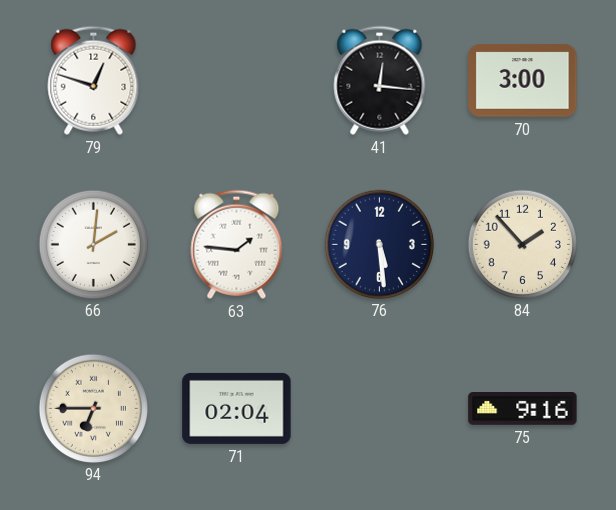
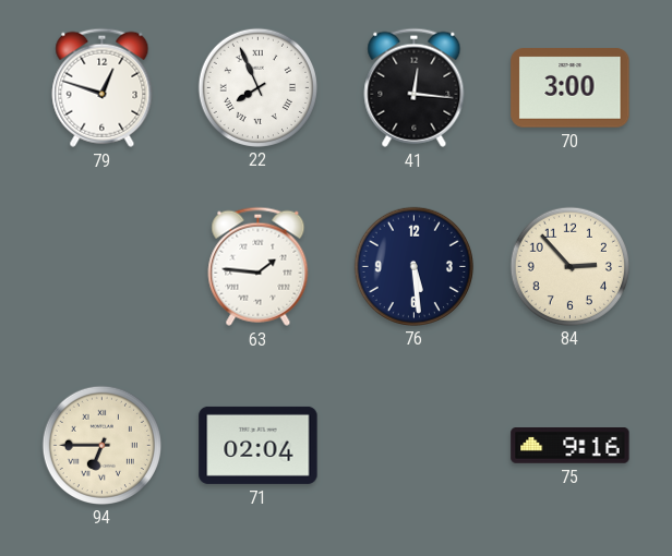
22: none -> 7:56
66: 2:01 -> none
84: 1:53 -> 2:53
